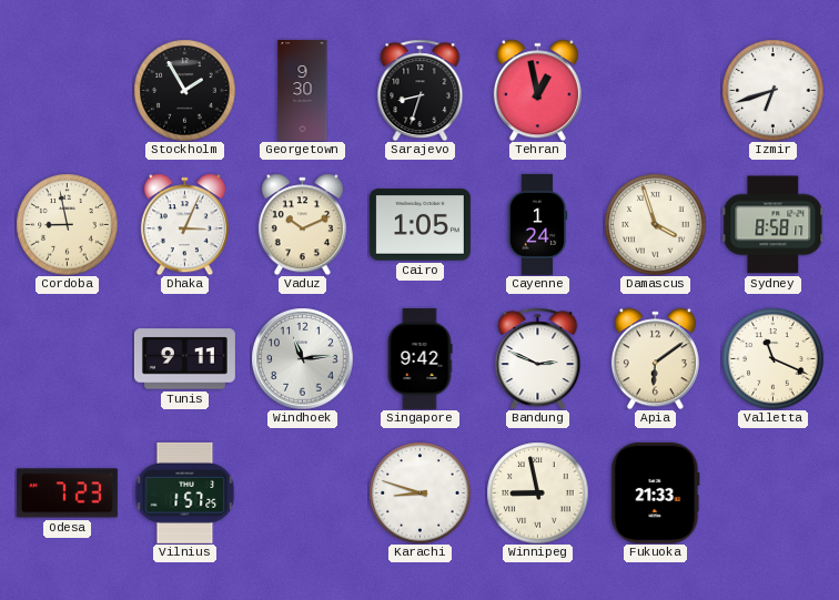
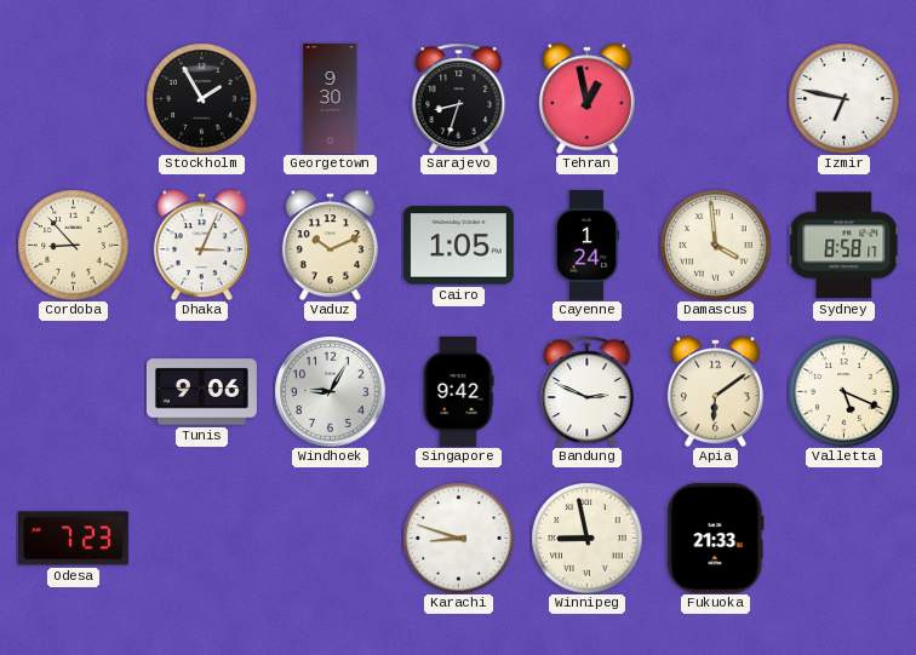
Izmir: 6:42 -> 6:47
Cordoba: 8:58 -> 8:53
Damascus: 3:57 -> 3:59
Tunis: 9:11 -> 9:06
Windhoek: 11:14 -> 9:05
Valletta: 11:19 -> 5:19
Vilnius: 1:57 -> none
